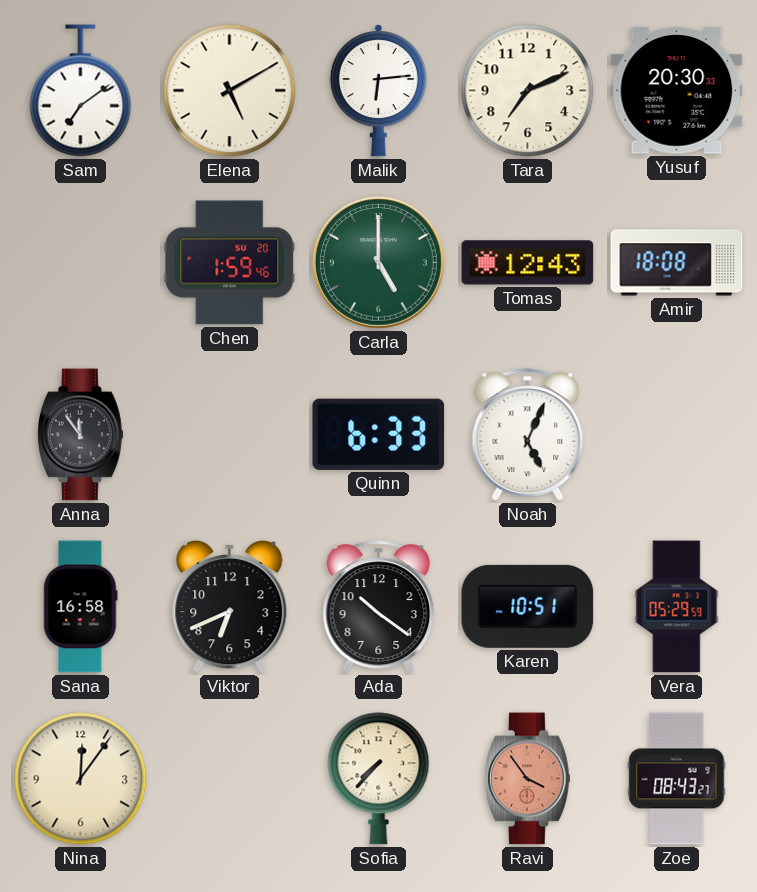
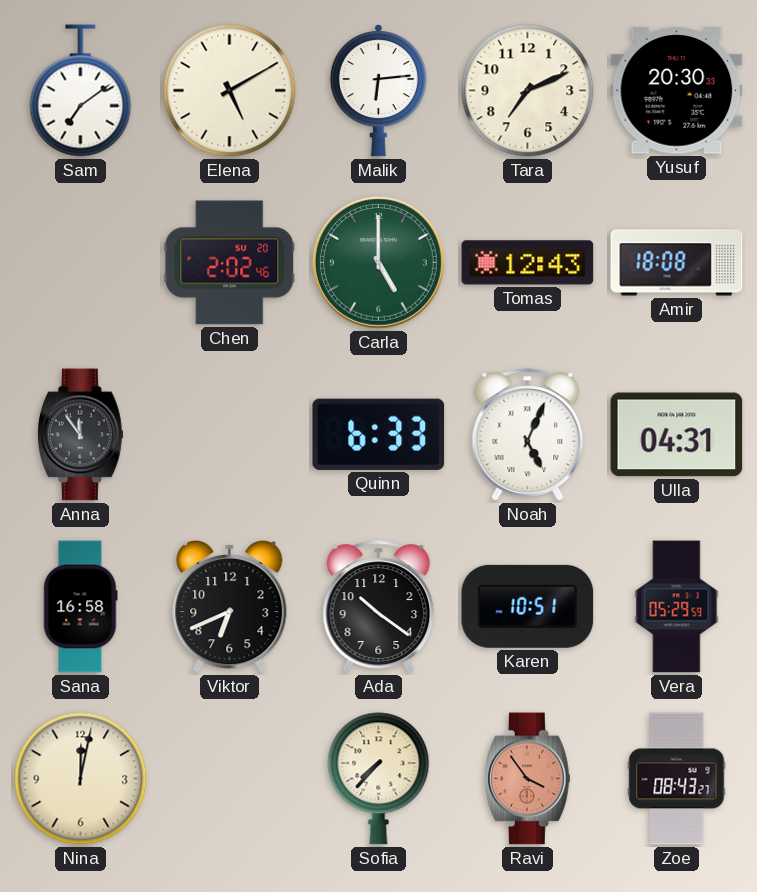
Chen: 1:59 -> 2:02
Ulla: none -> 04:31
Nina: 12:06 -> 12:02
